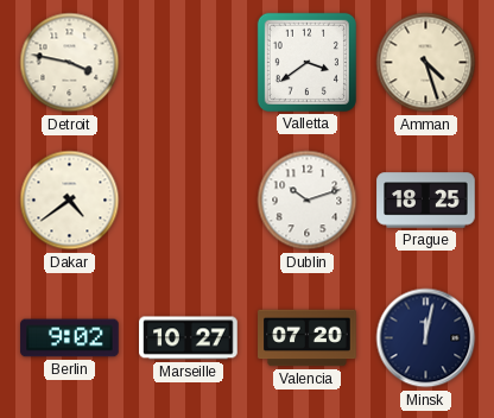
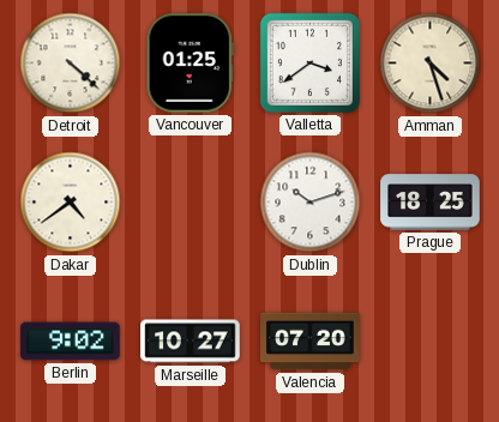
Detroit: 3:47 -> 4:22
Vancouver: none -> 01:25
Minsk: 12:02 -> none
